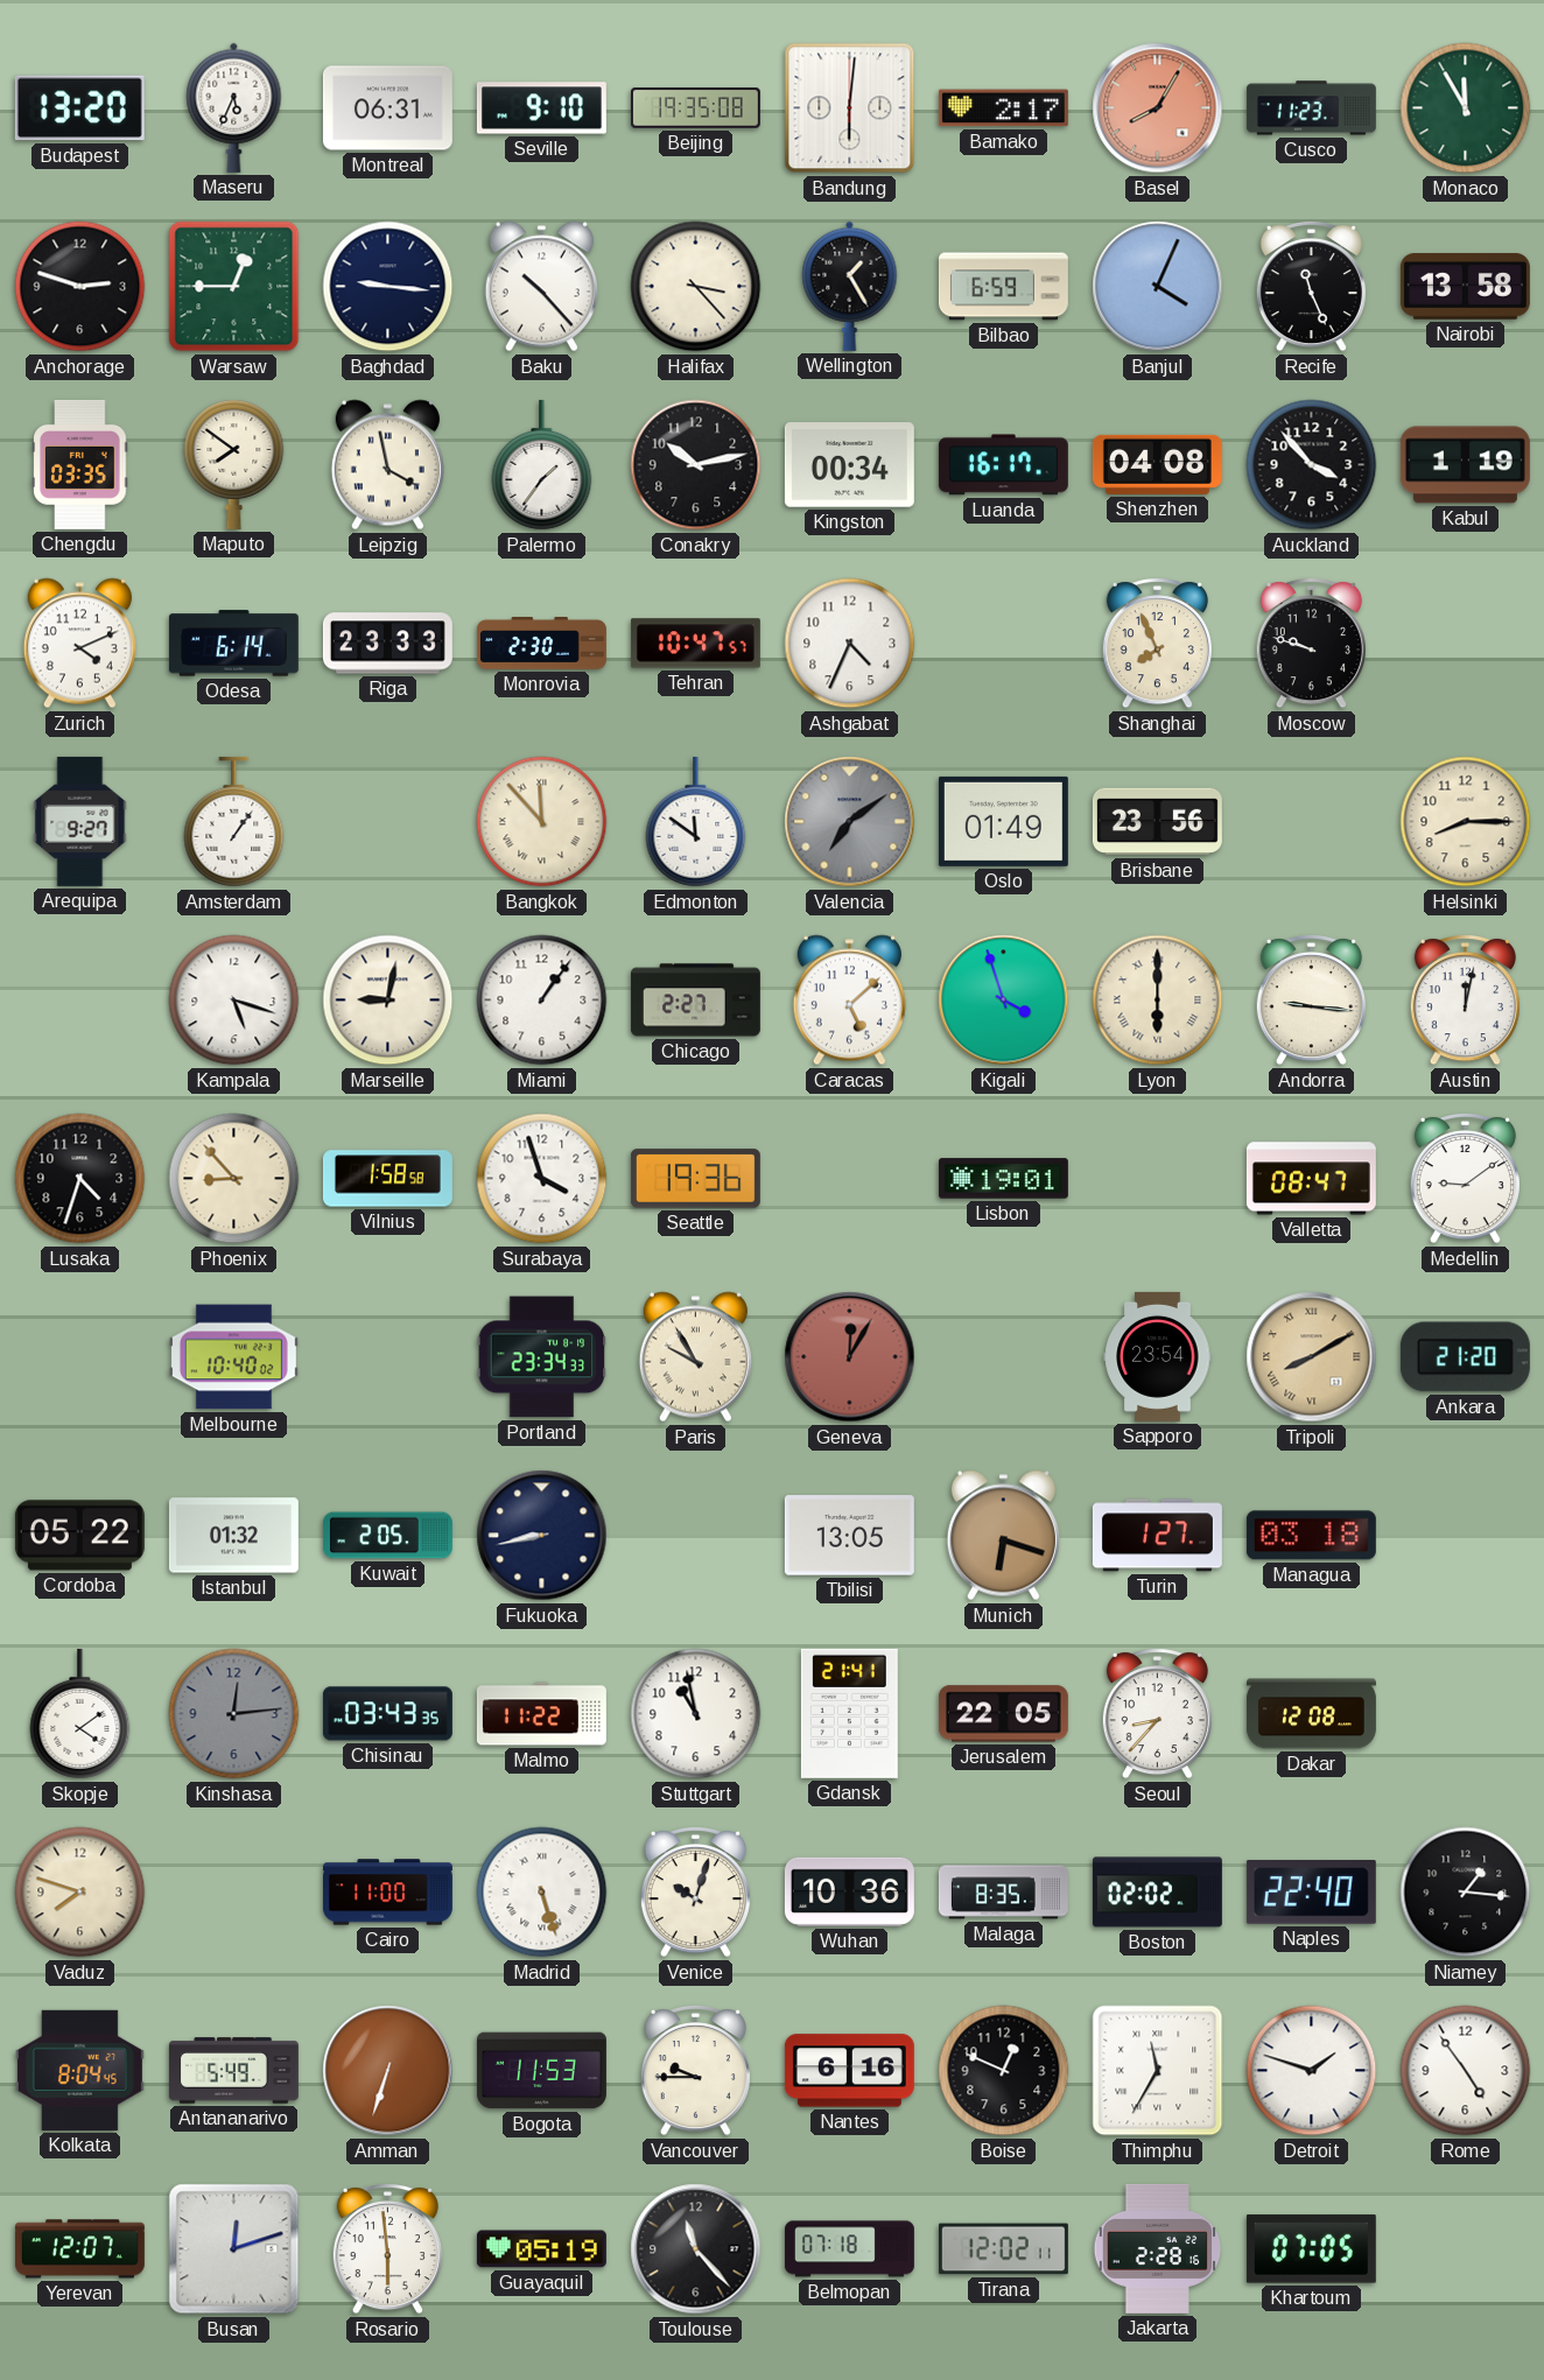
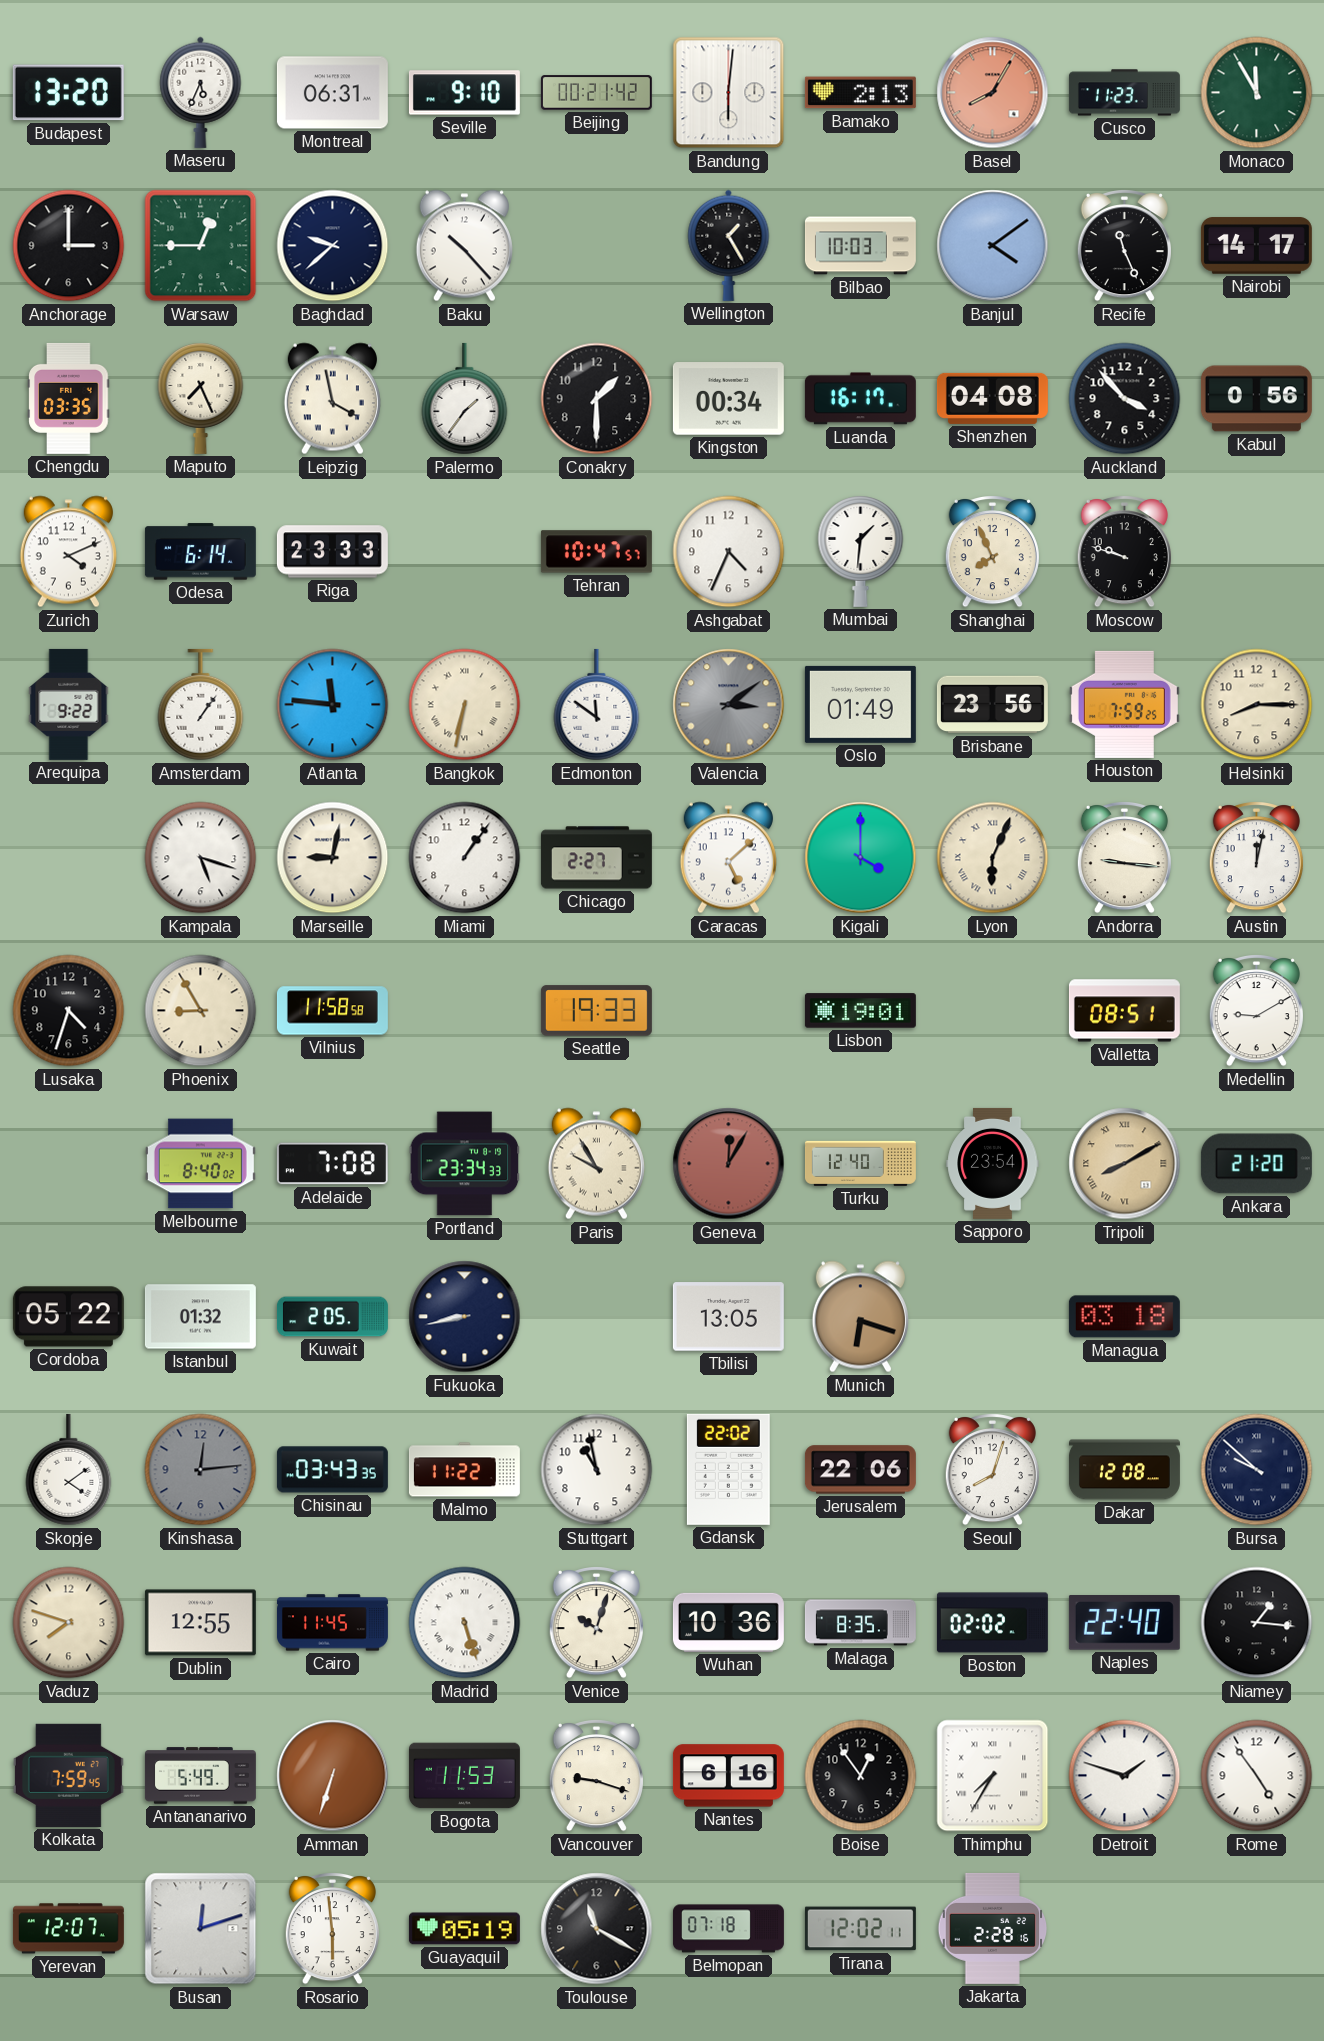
Beijing: 19:35 -> 00:21
Bamako: 2:17 -> 2:13
Anchorage: 2:48 -> 3:00
Baghdad: 9:16 -> 9:38
Halifax: 3:23 -> none
Bilbao: 6:59 -> 10:03
Banjul: 4:04 -> 4:09
Nairobi: 13:58 -> 14:17
Maputo: 7:51 -> 7:26
Conakry: 10:13 -> 1:30
Kabul: 1:19 -> 0:56
Monrovia: 2:30 -> none
Mumbai: none -> 1:31
Arequipa: 9:27 -> 9:22
Atlanta: none -> 11:46
Bangkok: 11:53 -> 6:32
Valencia: 7:09 -> 3:09
Houston: none -> 7:59
Kigali: 3:57 -> 4:00
Lyon: 6:00 -> 6:04
Phoenix: 8:53 -> 8:55
Vilnius: 1:58 -> 11:58
Surabaya: 3:57 -> none
Seattle: 19:36 -> 19:33
Valletta: 08:47 -> 08:51
Medellin: 9:09 -> 9:10
Melbourne: 10:40 -> 8:40
Adelaide: none -> 7:08
Turku: none -> 12:40
Turin: 1:27 -> none
Gdansk: 21:41 -> 22:02
Jerusalem: 22:05 -> 22:06
Seoul: 8:37 -> 8:03
Bursa: none -> 9:52
Dublin: none -> 12:55
Cairo: 11:00 -> 11:45
Kolkata: 8:04 -> 7:59
Vancouver: 9:45 -> 9:18
Boise: 12:49 -> 12:54
Thimphu: 11:35 -> 7:35
Toulouse: 11:23 -> 11:20
Khartoum: 07:05 -> none
